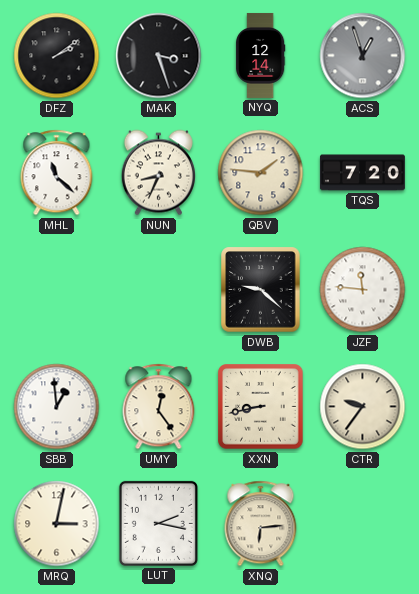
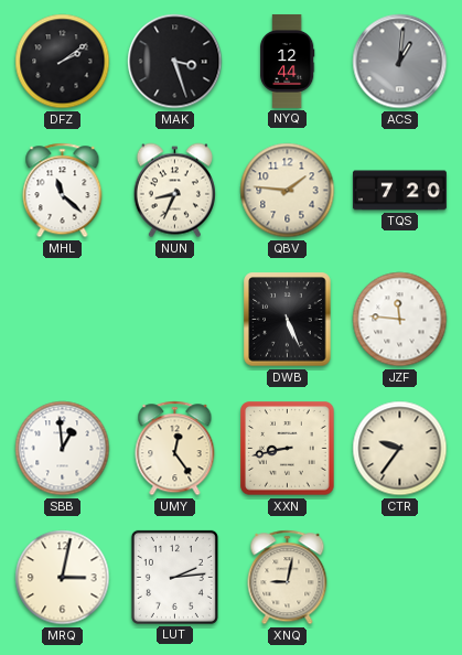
NYQ: 12:14 -> 12:44
ACS: 12:57 -> 1:01
DWB: 9:22 -> 5:26
LUT: 2:17 -> 2:14
XNQ: 6:14 -> 9:02
